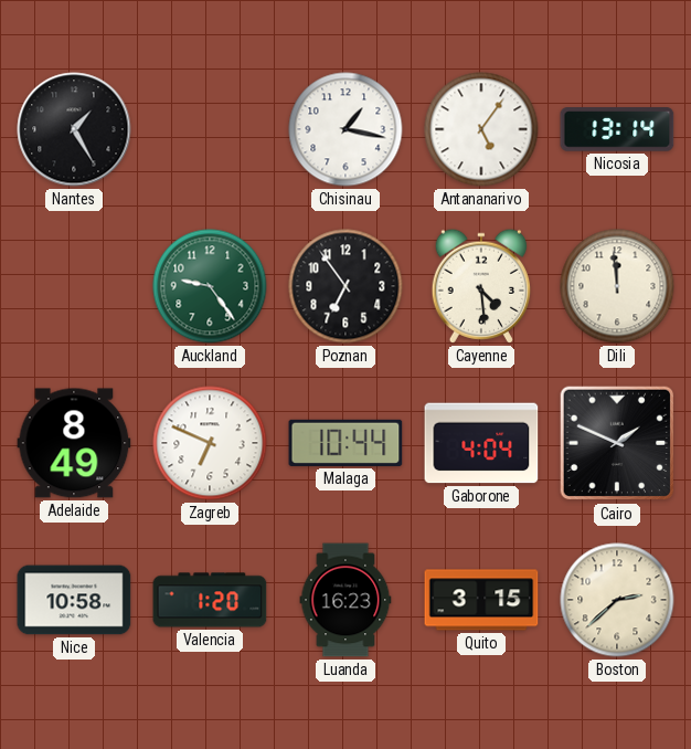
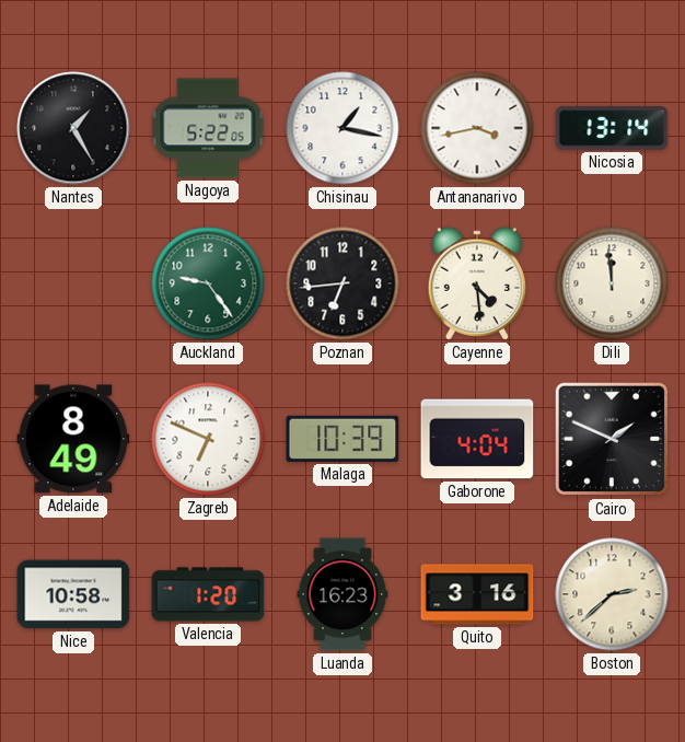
Nagoya: none -> 5:22
Antananarivo: 5:06 -> 3:43
Poznan: 6:54 -> 6:44
Malaga: 10:44 -> 10:39
Quito: 3:15 -> 3:16
